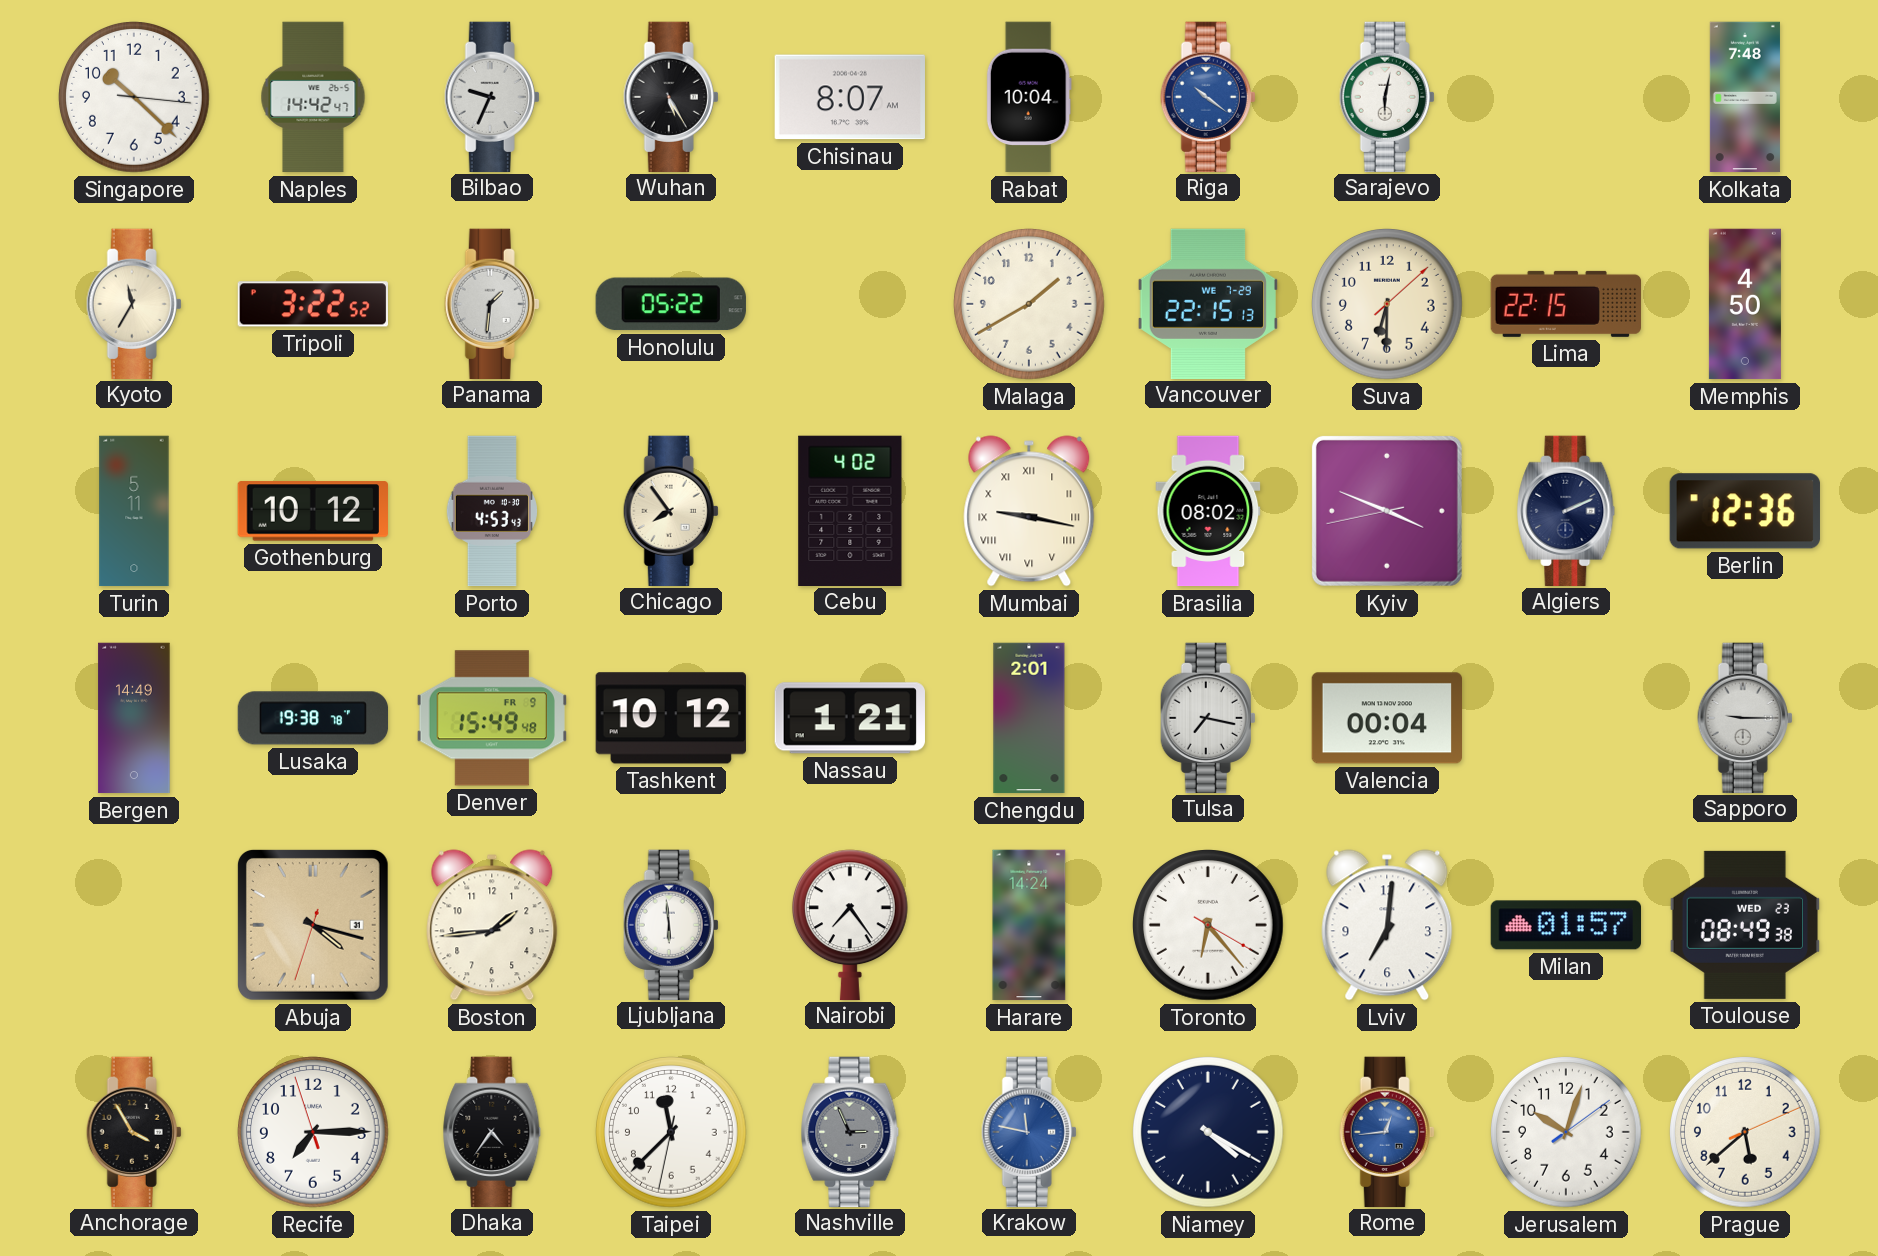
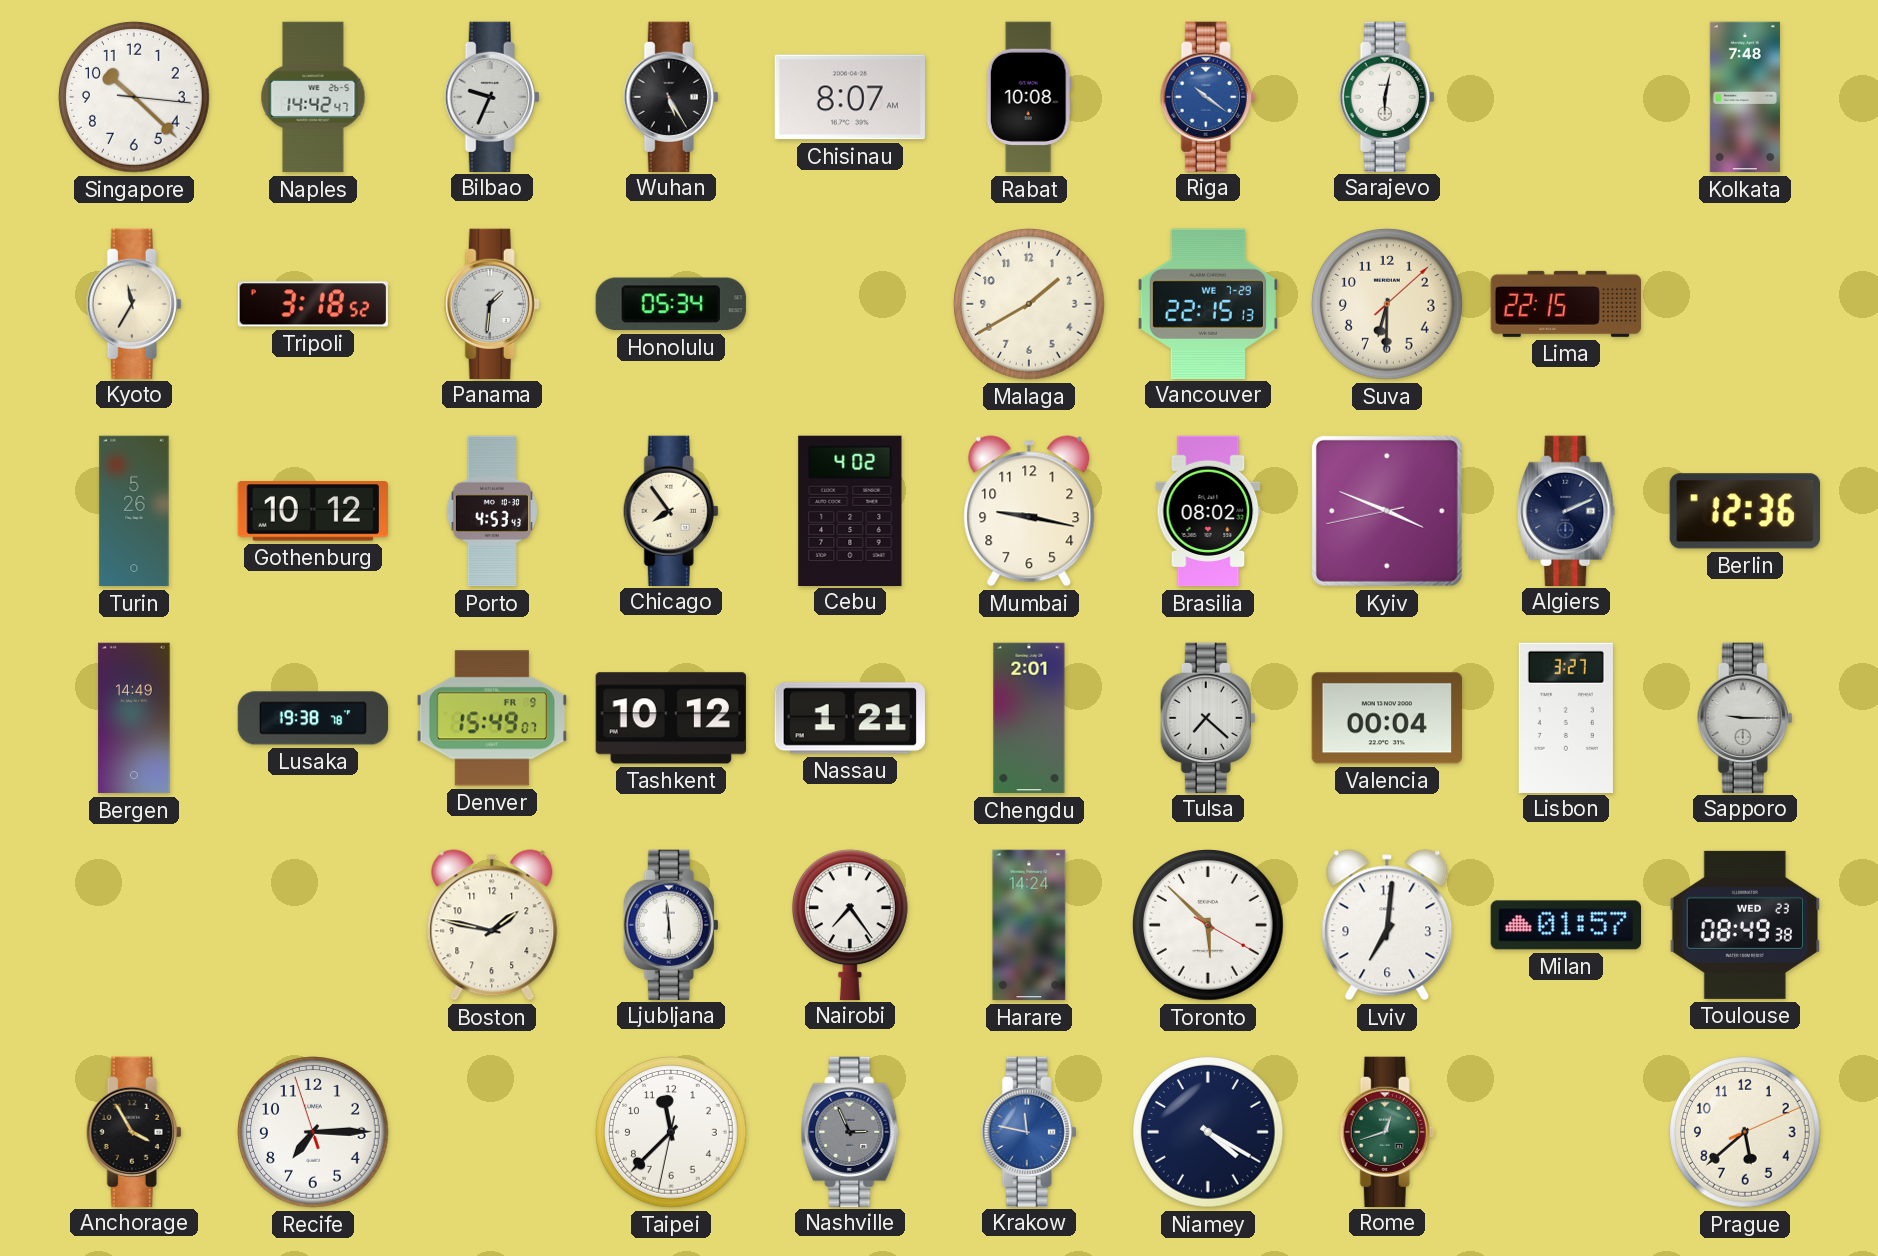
Rabat: 10:04 -> 10:08
Tripoli: 3:22 -> 3:18
Honolulu: 05:22 -> 05:34
Memphis: 4:50 -> none
Turin: 5:11 -> 5:26
Mumbai numerals: Roman -> Arabic
Denver: 15:49:48 -> 15:49:07
Tulsa: 7:17 -> 7:22
Lisbon: none -> 3:27
Abuja: 4:17 -> none
Boston: 1:44 -> 1:47
Toronto: 6:23 -> 5:52
Dhaka: 4:36 -> none
Rome: 12:44 -> 12:42
Rome dial: blue -> green
Jerusalem: 10:03 -> none
